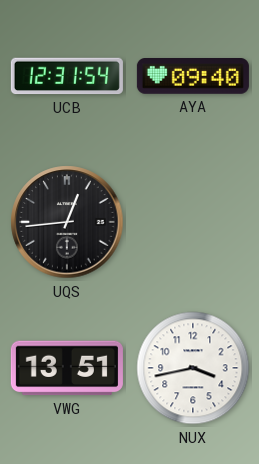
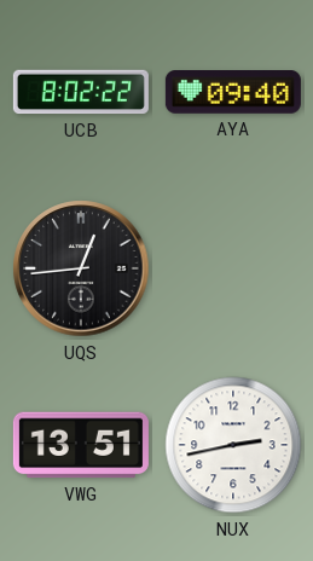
UCB: 12:31 -> 8:02
NUX: 3:43 -> 2:43
